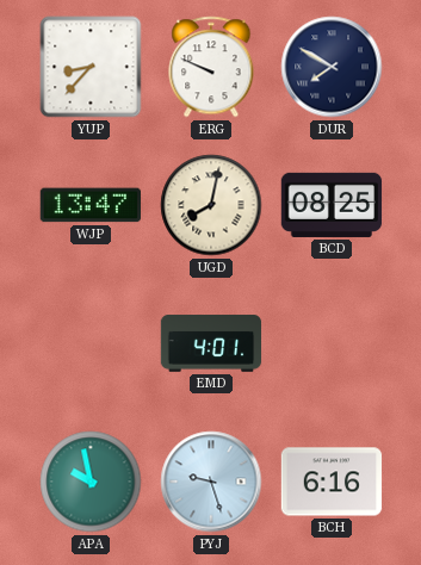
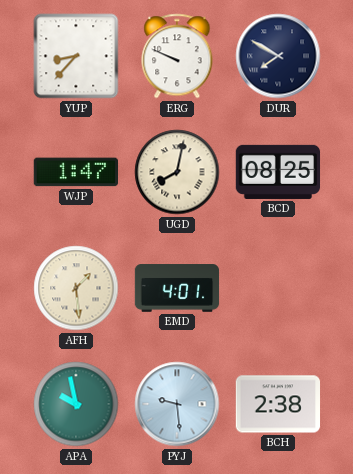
WJP: 13:47 -> 1:47
AFH: none -> 1:29
PYJ: 9:27 -> 9:29
BCH: 6:16 -> 2:38
